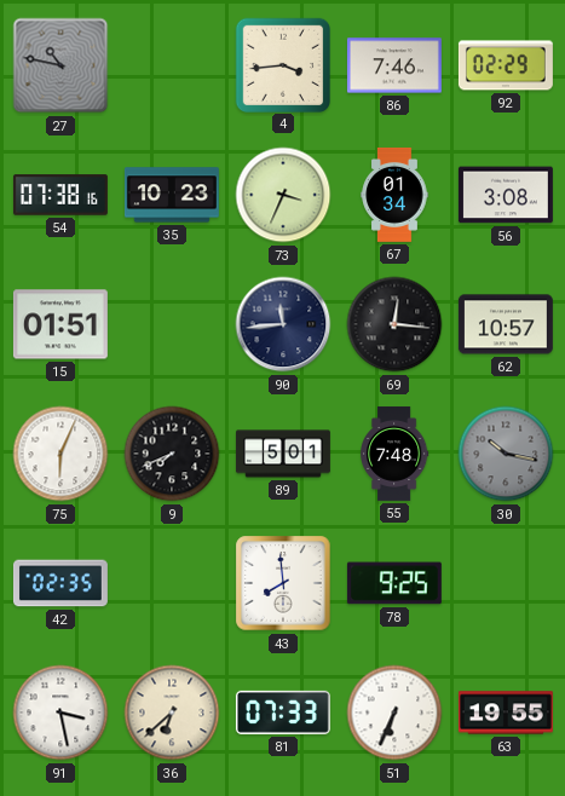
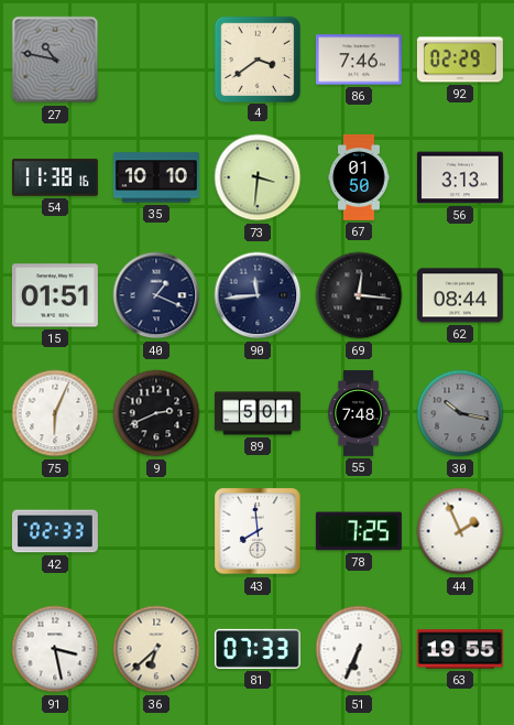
4: 3:44 -> 3:39
54: 07:38 -> 11:38
35: 10:23 -> 10:10
73: 3:34 -> 3:31
67: 01:34 -> 01:50
56: 3:08 -> 3:13
40: none -> 1:19
62: 10:57 -> 08:44
9: 7:41 -> 2:41
42: 02:35 -> 02:33
78: 9:25 -> 7:25
44: none -> 1:56
